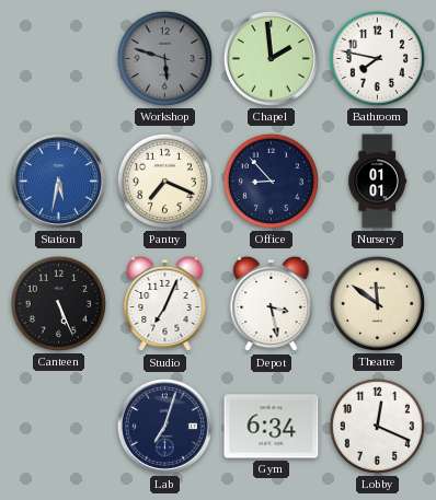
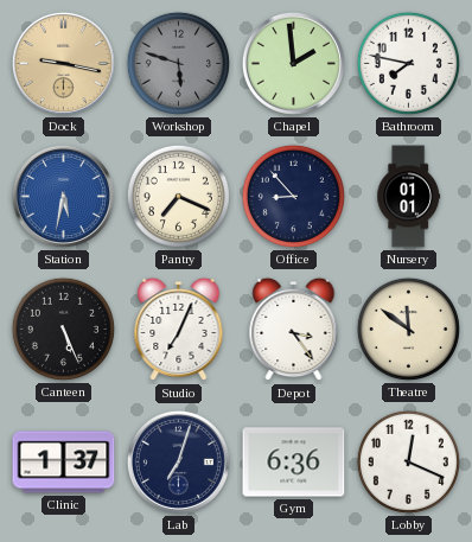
Dock: none -> 9:17
Depot: 3:28 -> 3:24
Clinic: none -> 1:37
Gym: 6:34 -> 6:36
